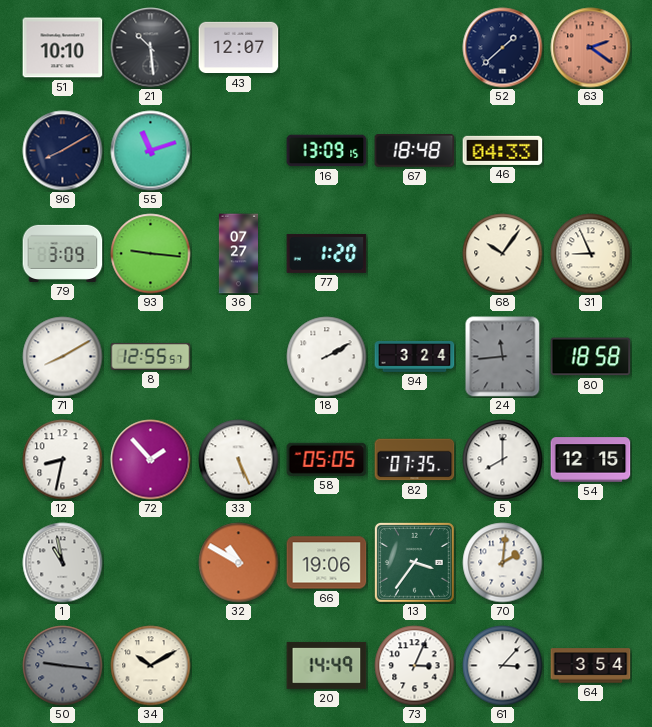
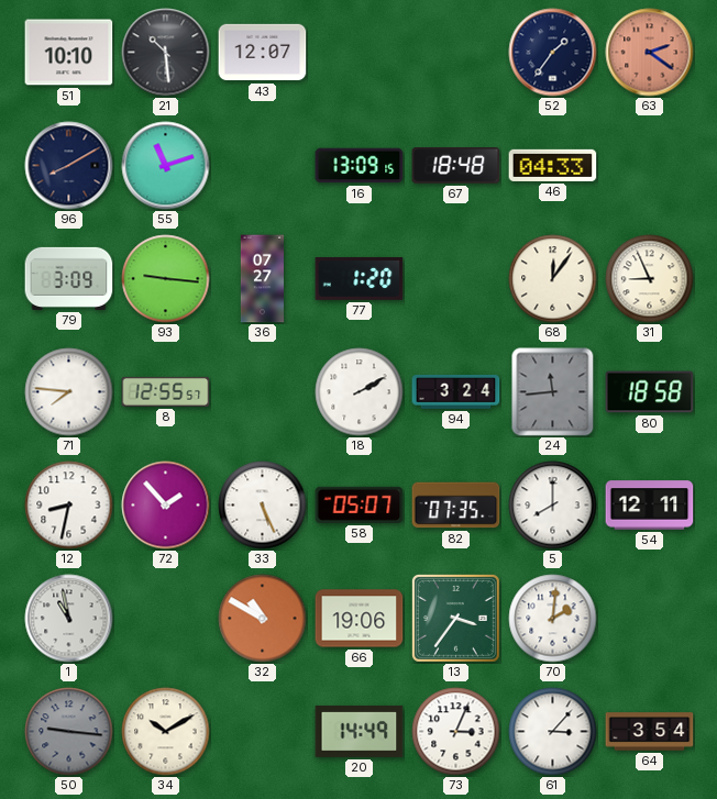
52: 1:38 -> 1:36
68: 10:06 -> 12:06
71: 8:10 -> 7:46
58: 05:05 -> 05:07
54: 12:15 -> 12:11
